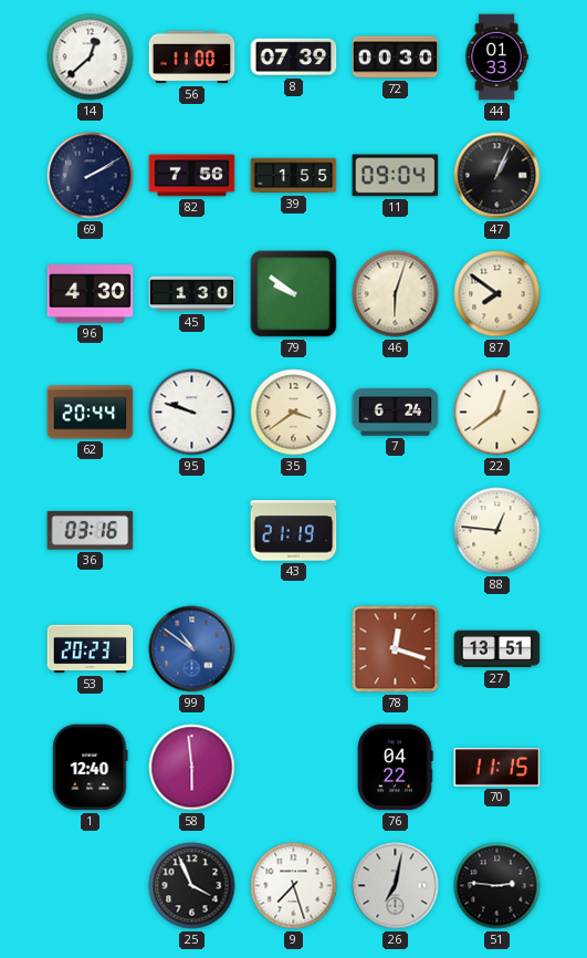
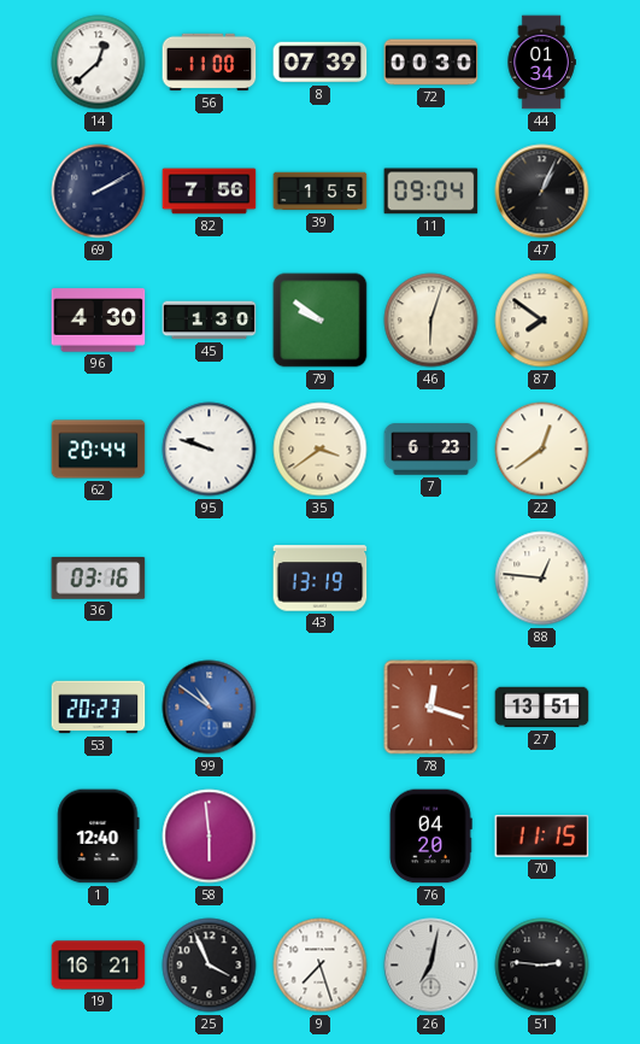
44: 01:33 -> 01:34
7: 6:24 -> 6:23
43: 21:19 -> 13:19
76: 04:22 -> 04:20
19: none -> 16:21
